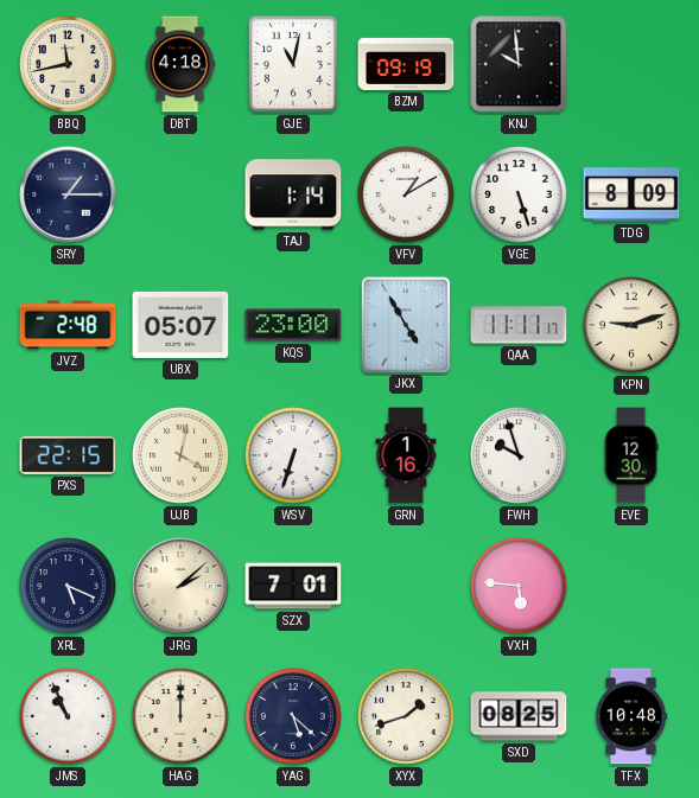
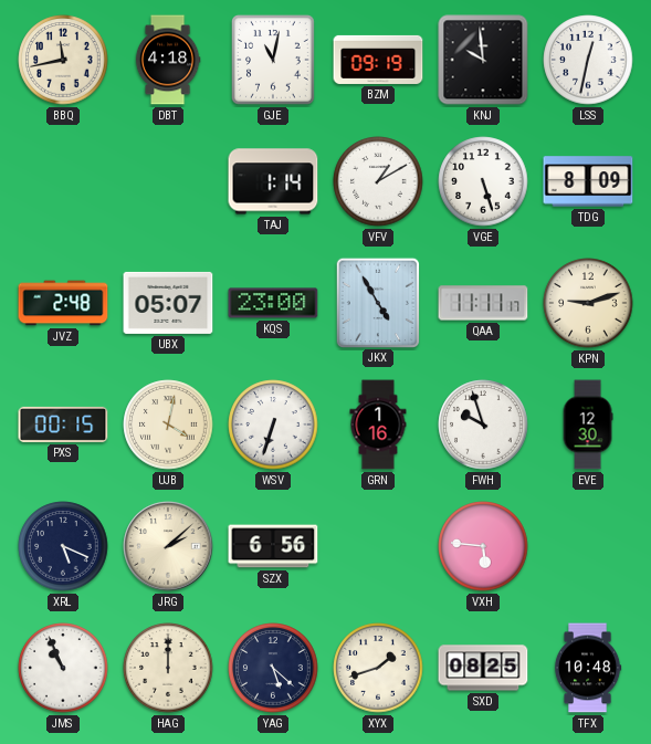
LSS: none -> 12:32
SRY: 1:15 -> none
PXS: 22:15 -> 00:15
SZX: 7:01 -> 6:56
